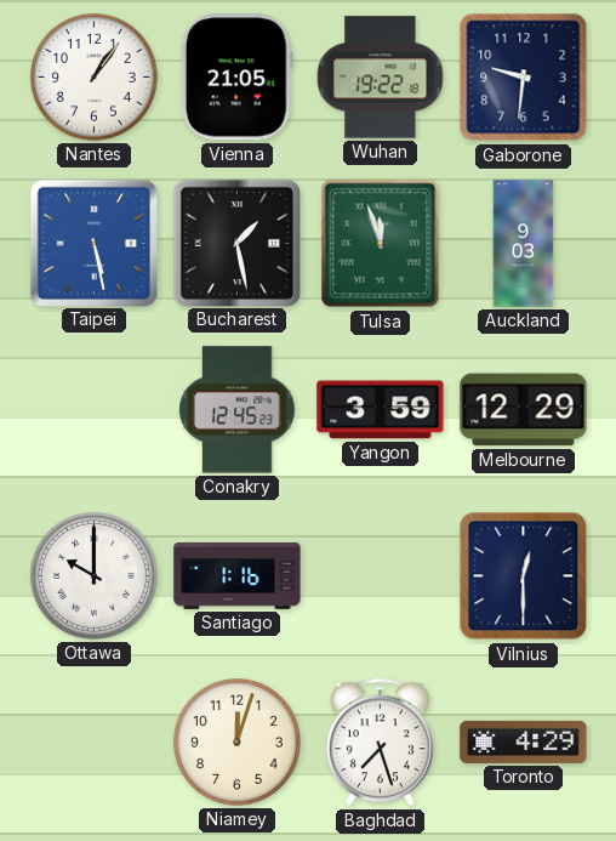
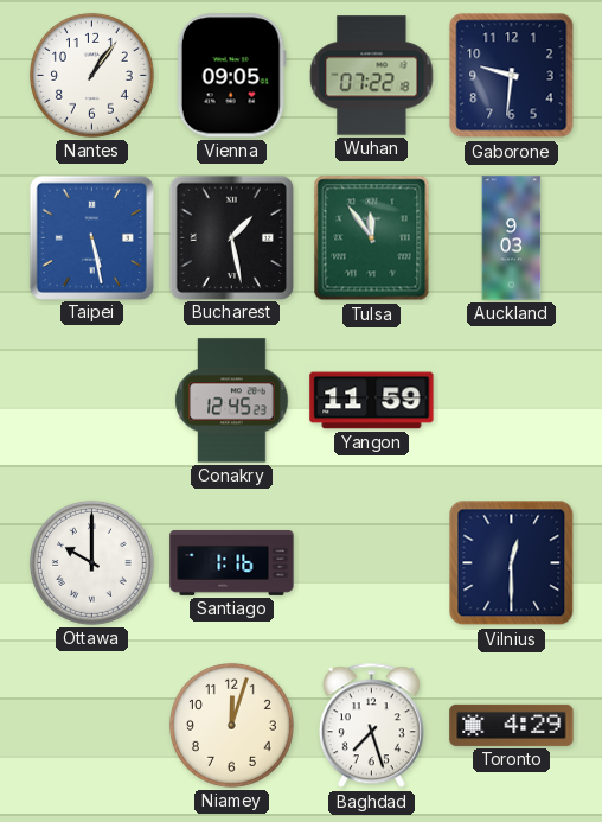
Vienna: 21:05 -> 09:05
Wuhan: 19:22 -> 07:22
Tulsa: 11:57 -> 11:54
Yangon: 3:59 -> 11:59
Melbourne: 12:29 -> none
